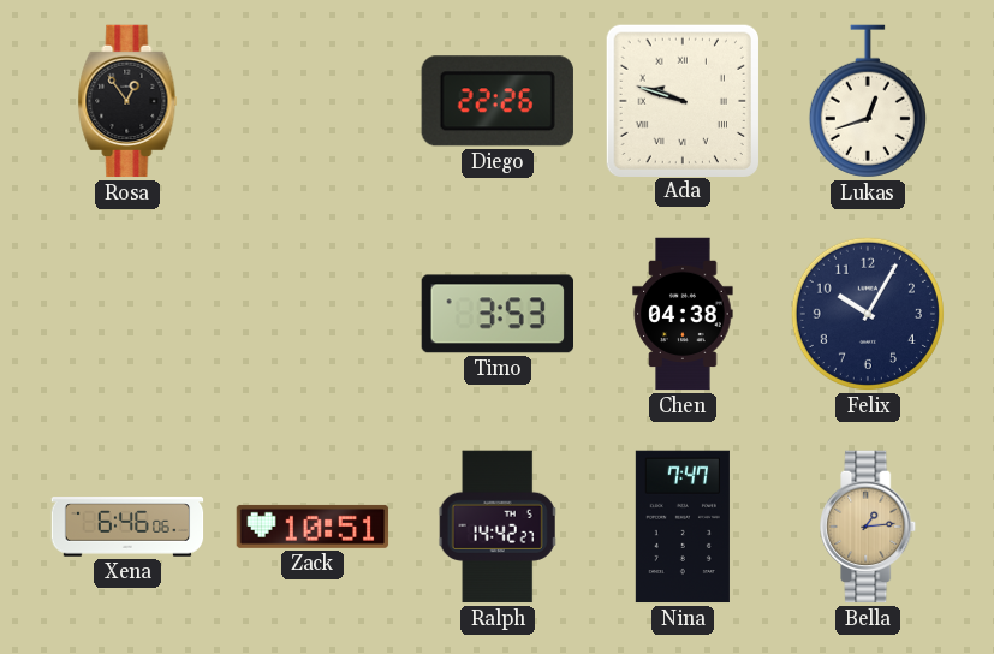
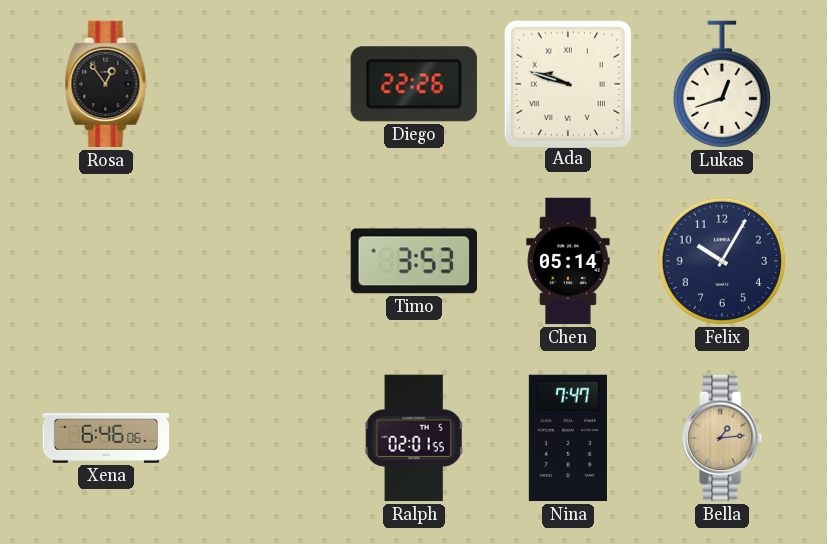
Chen: 04:38 -> 05:14
Zack: 10:51 -> none
Ralph: 14:42 -> 02:01
